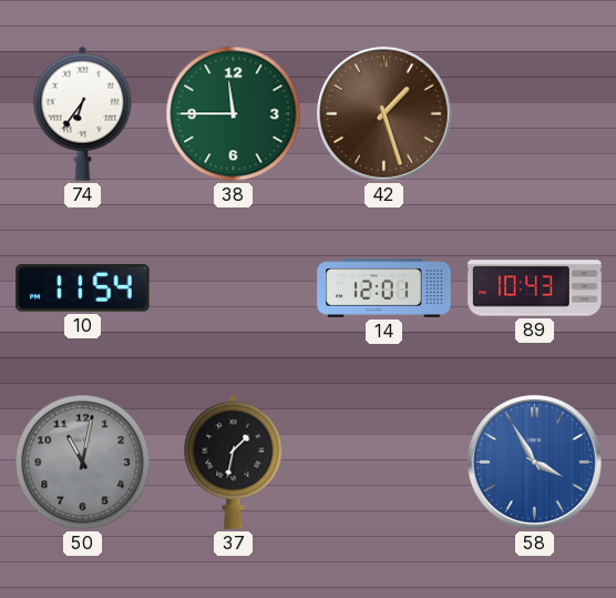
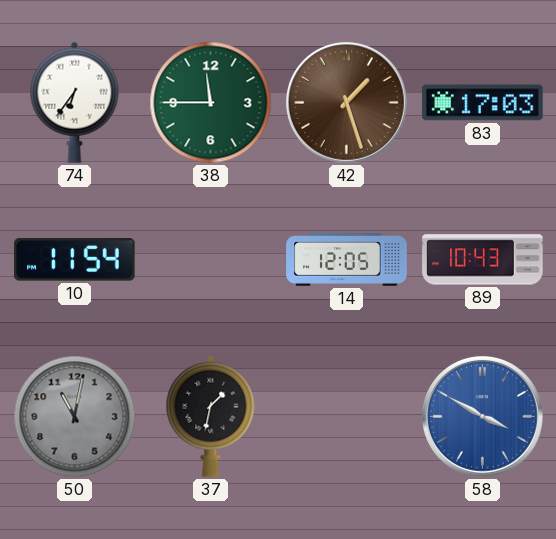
83: none -> 17:03
14: 12:01 -> 12:05
58: 3:55 -> 3:50
